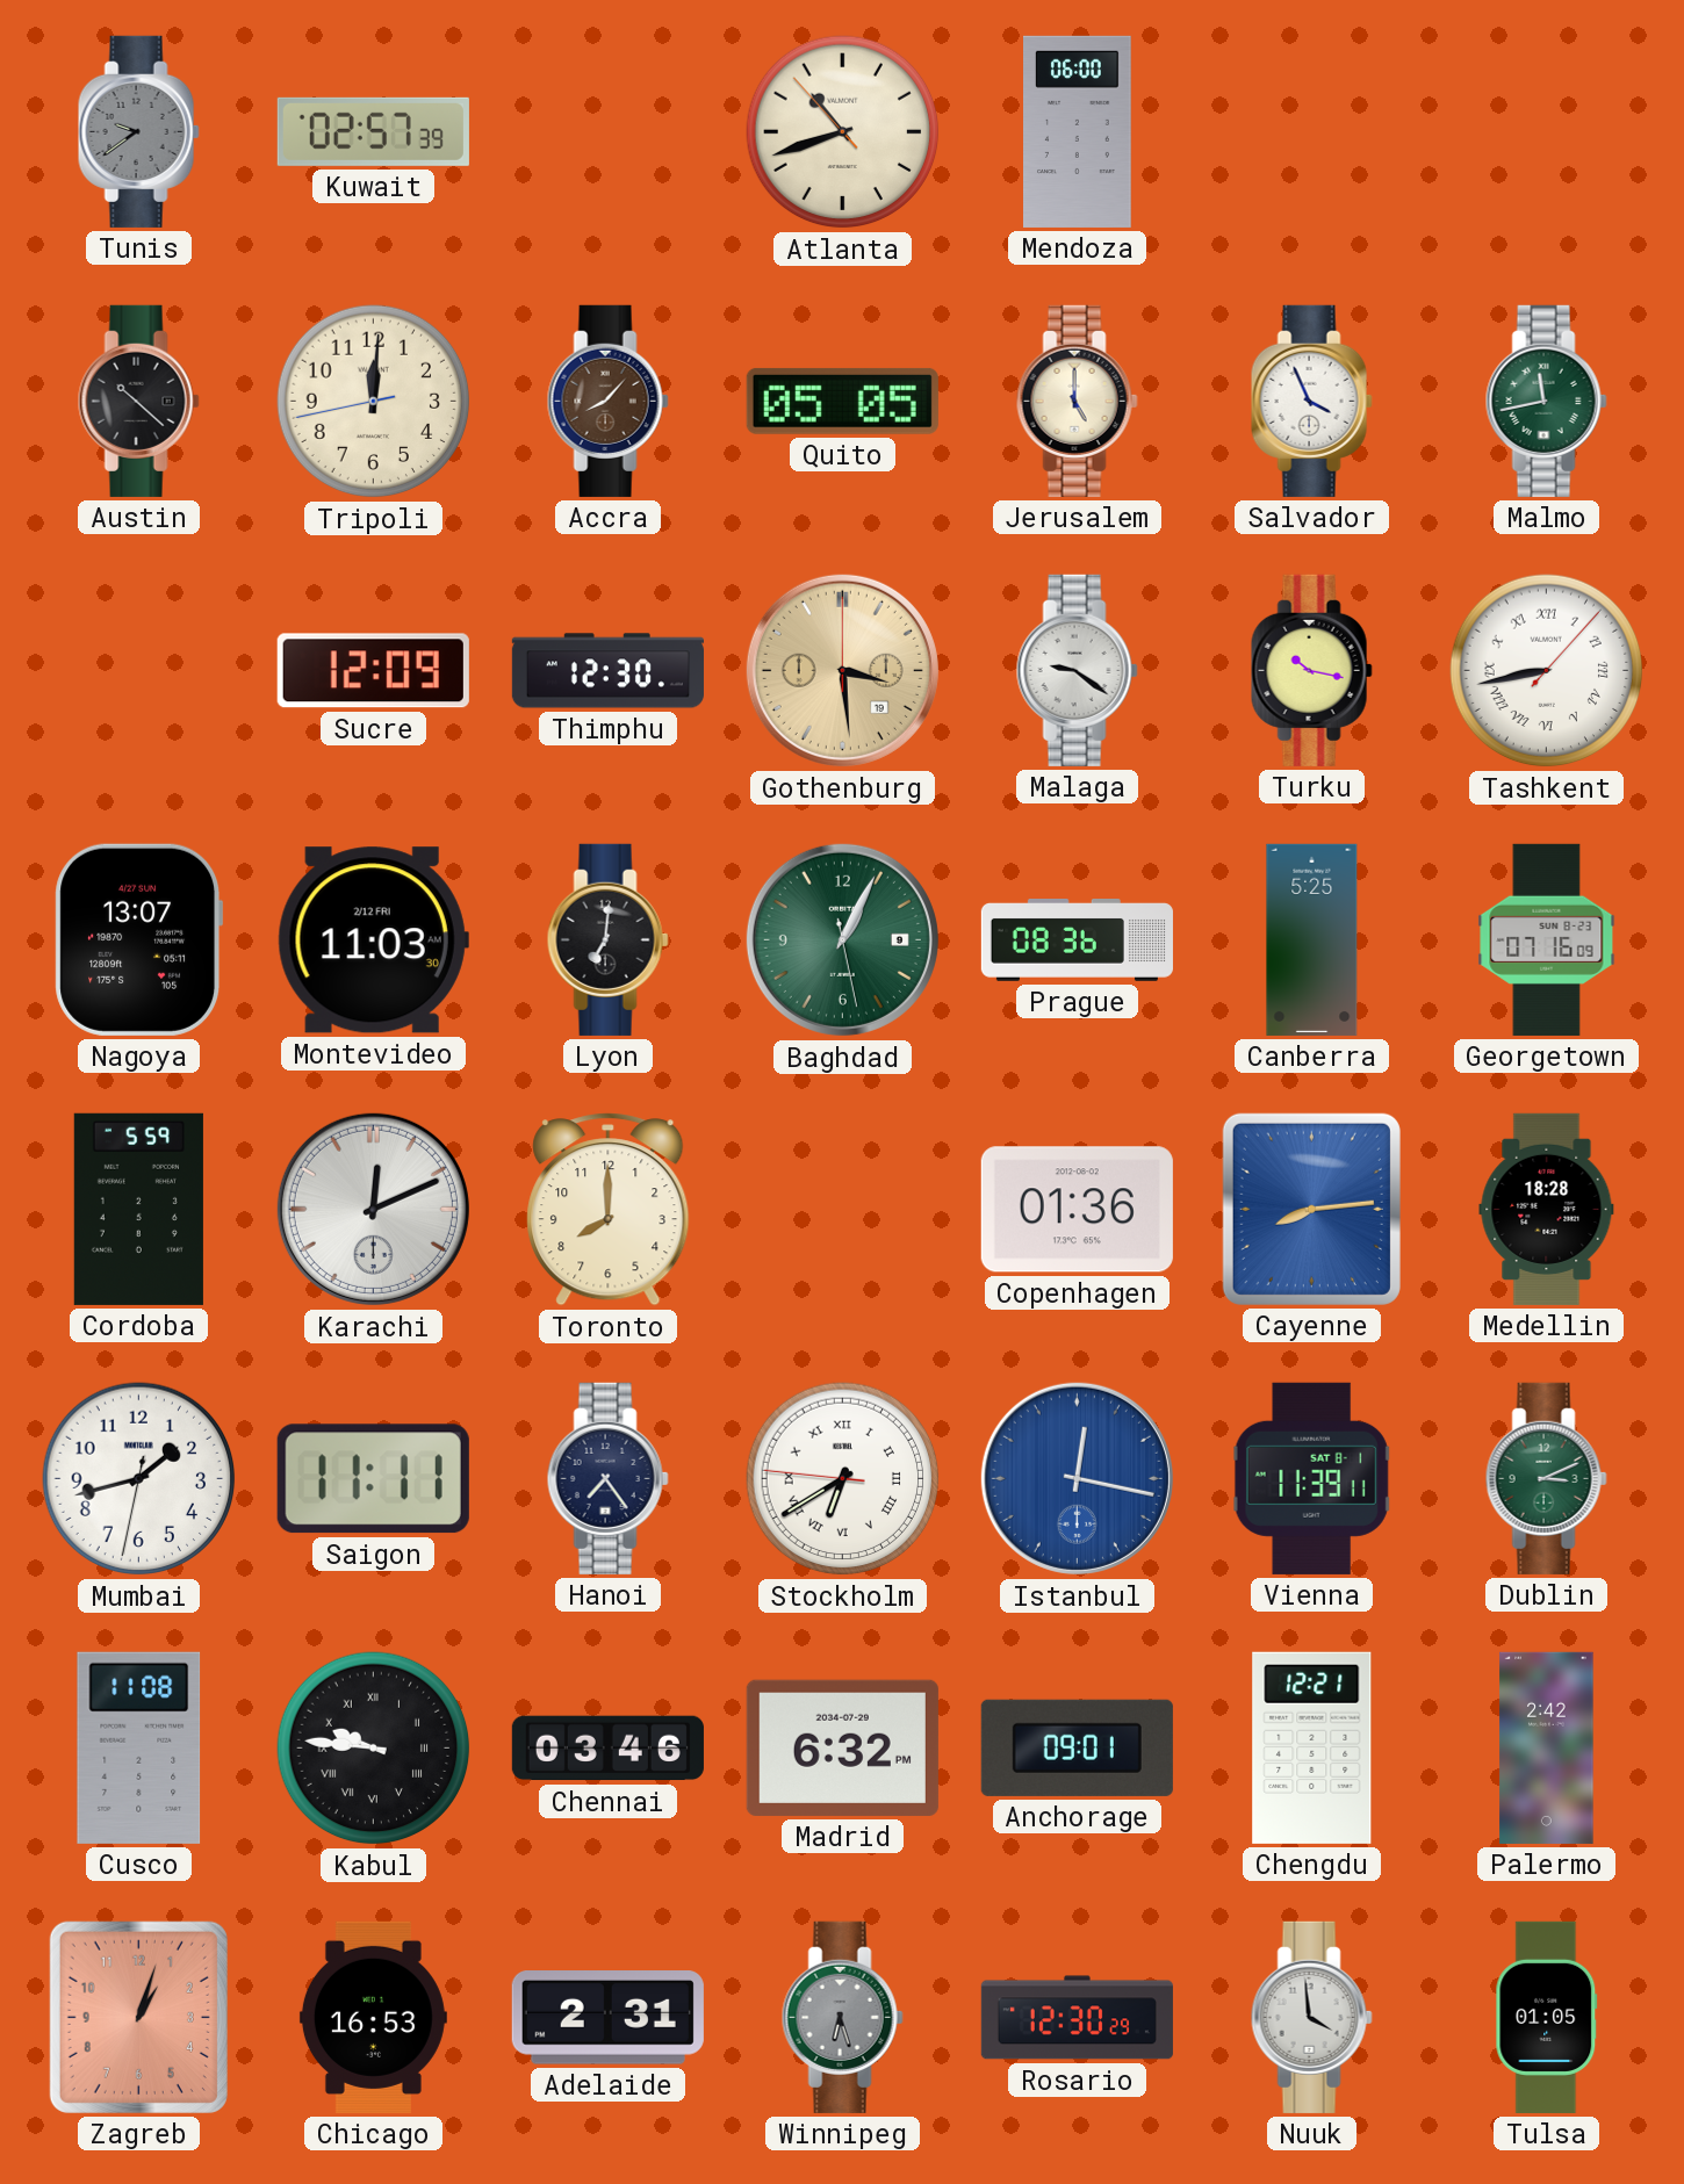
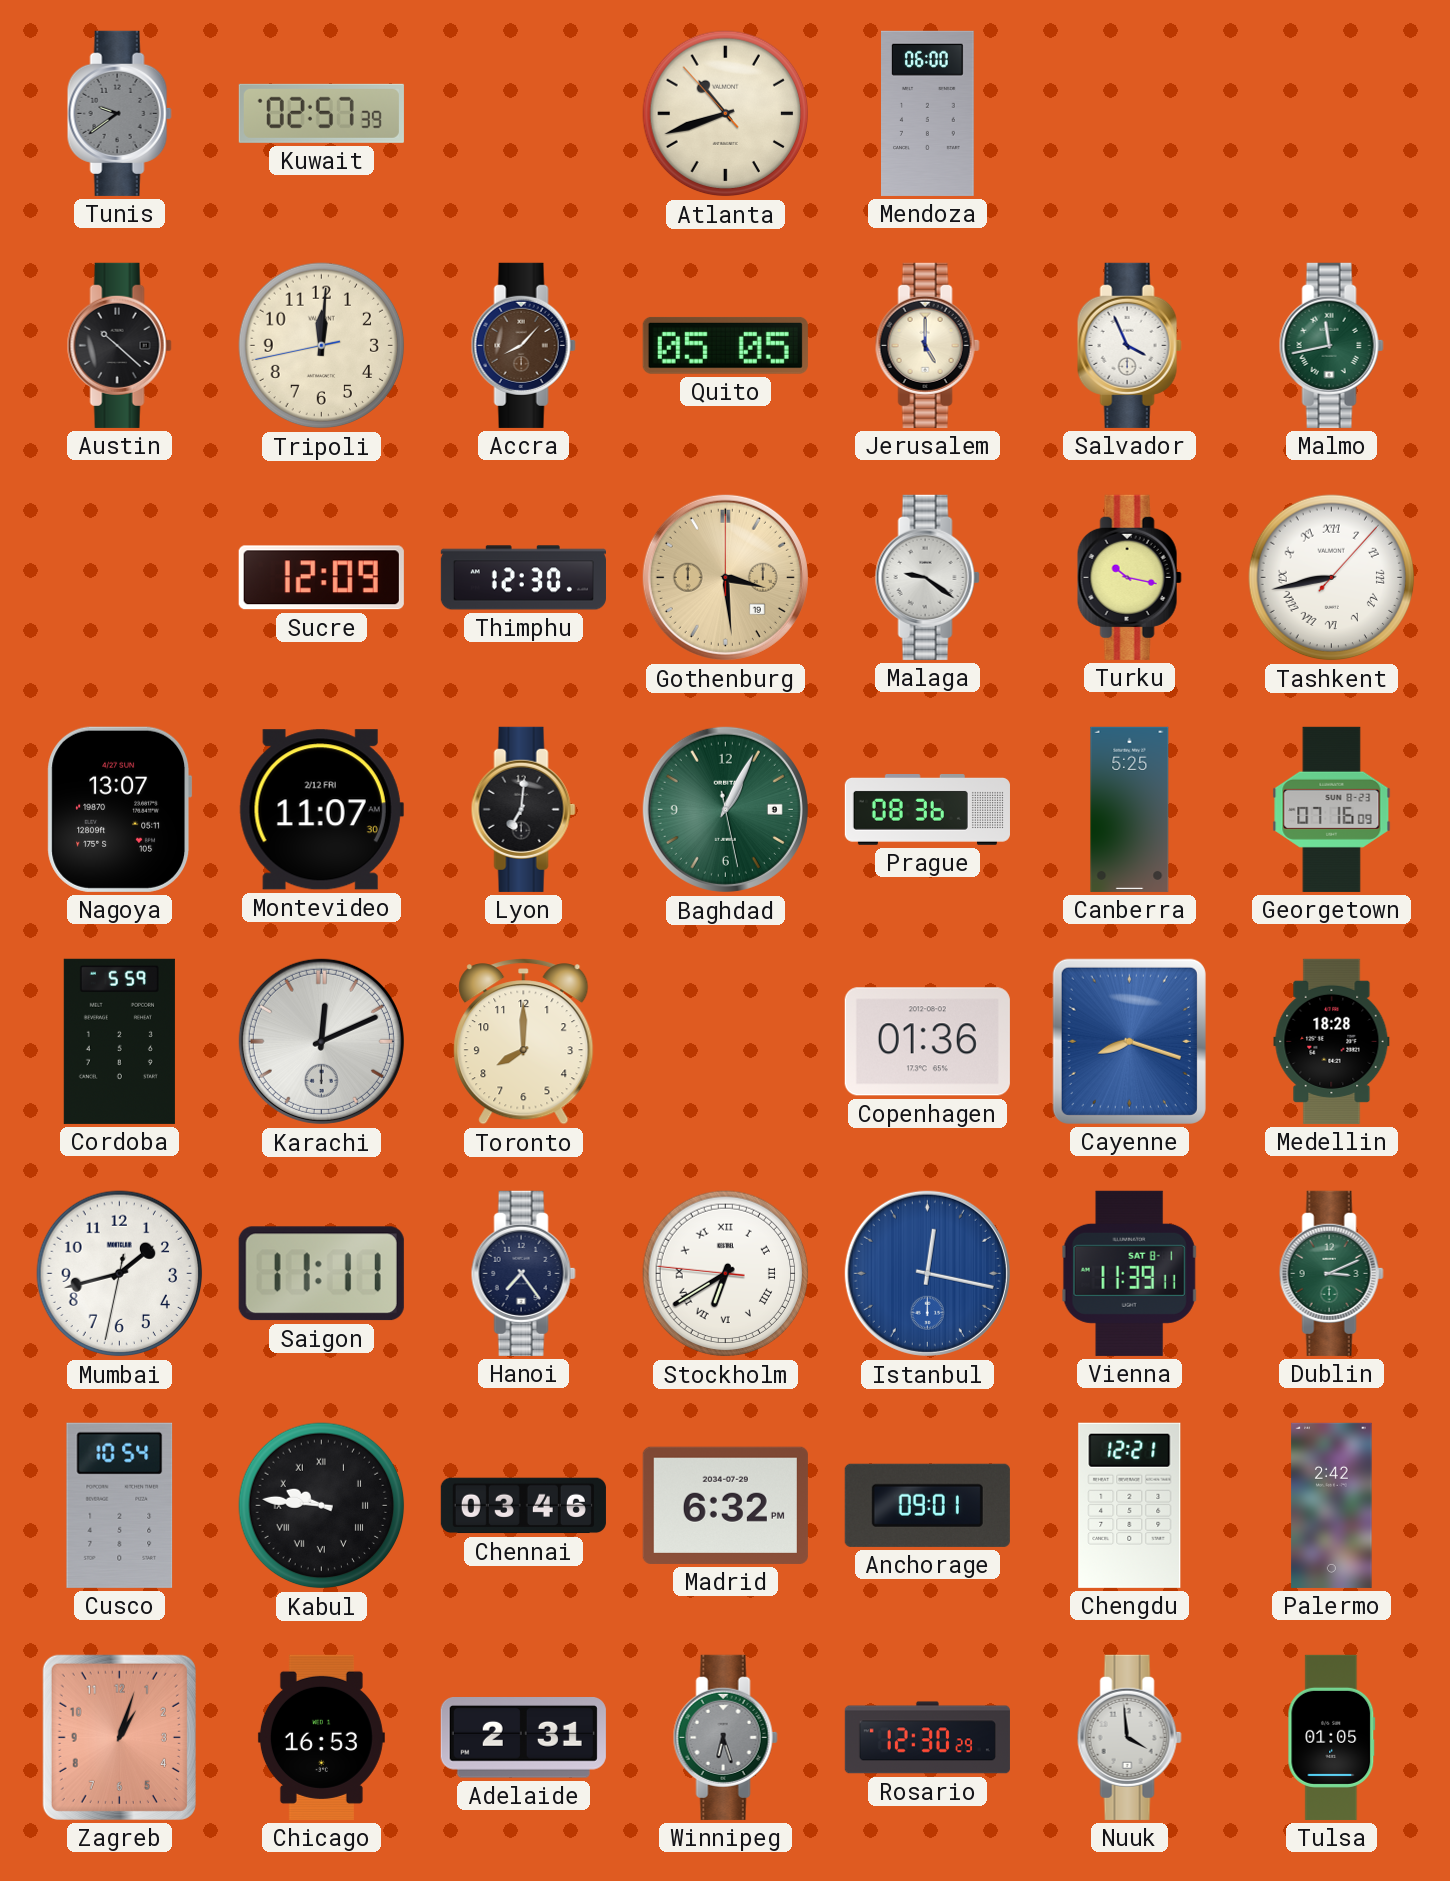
Montevideo: 11:03 -> 11:07
Cayenne: 8:14 -> 8:18
Cusco: 11:08 -> 10:54
